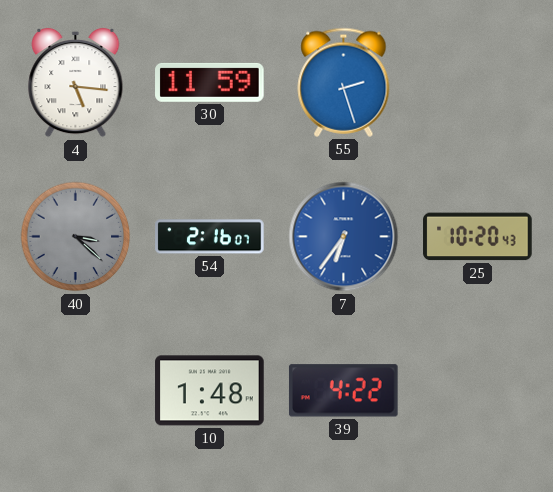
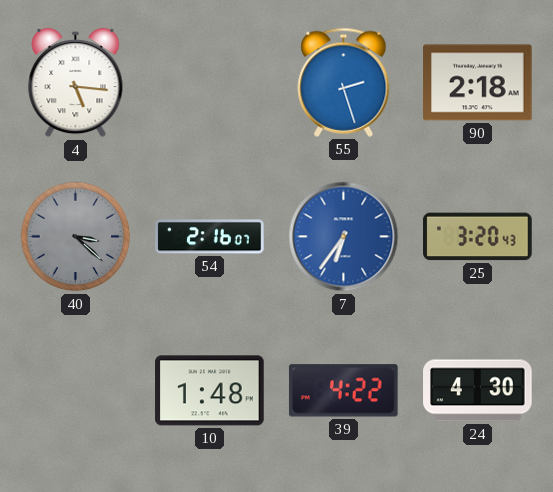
30: 11:59 -> none
90: none -> 2:18
25: 10:20 -> 3:20
24: none -> 4:30
